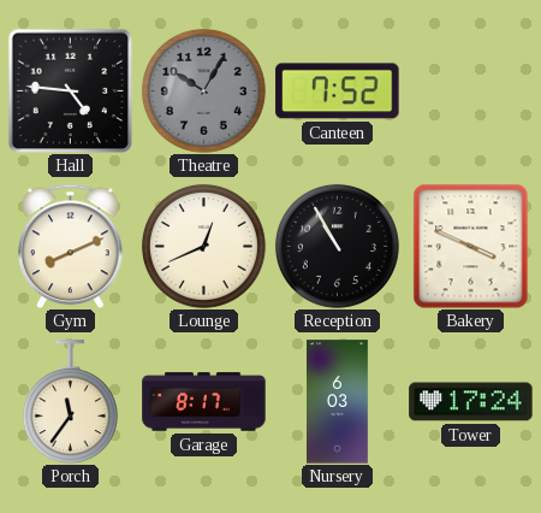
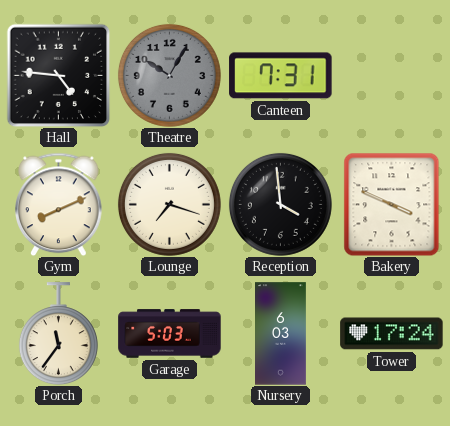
Canteen: 7:52 -> 7:31
Lounge: 12:41 -> 7:18
Reception: 10:55 -> 3:59
Garage: 8:17 -> 5:03
